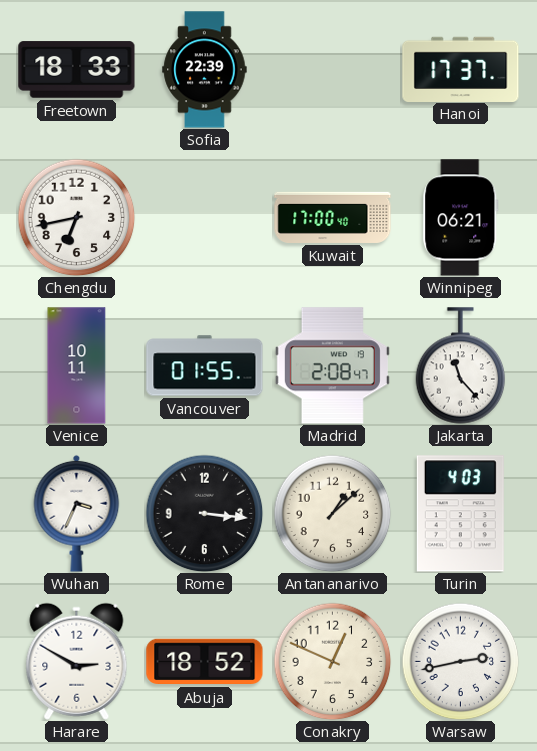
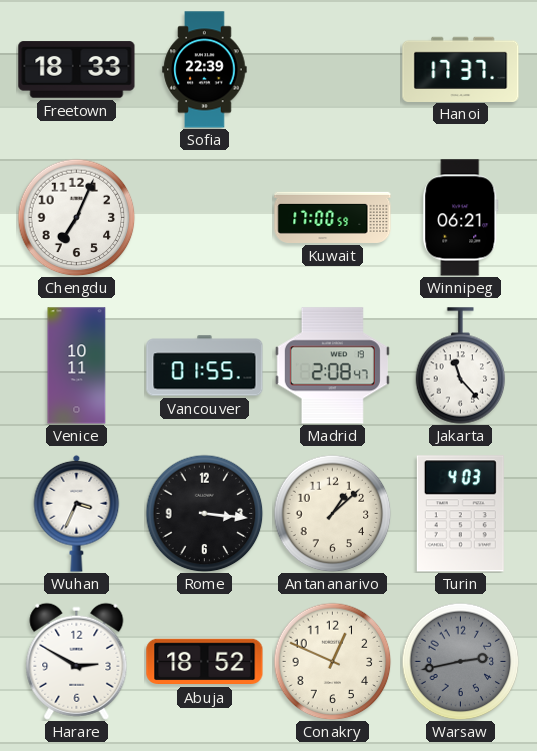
Chengdu: 6:43 -> 7:04
Kuwait: 17:00:40 -> 17:00:59
Warsaw dial: white -> grey
